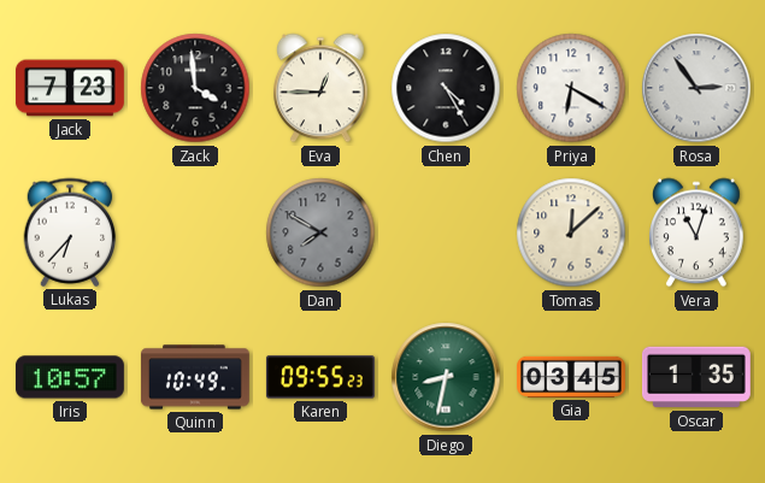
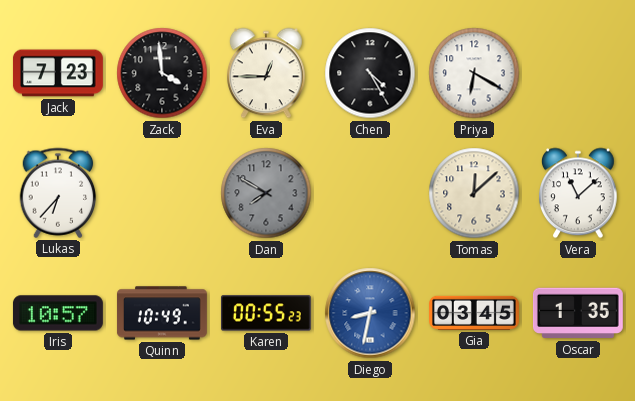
Rosa: 2:54 -> none
Vera: 11:03 -> 11:08
Karen: 09:55 -> 00:55
Diego dial: green -> blue
